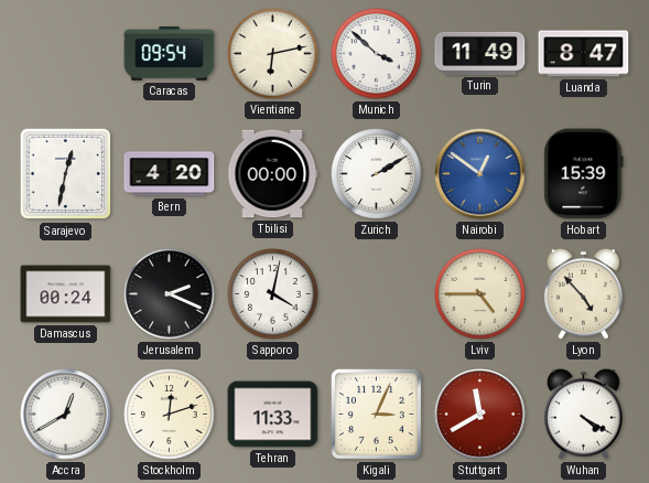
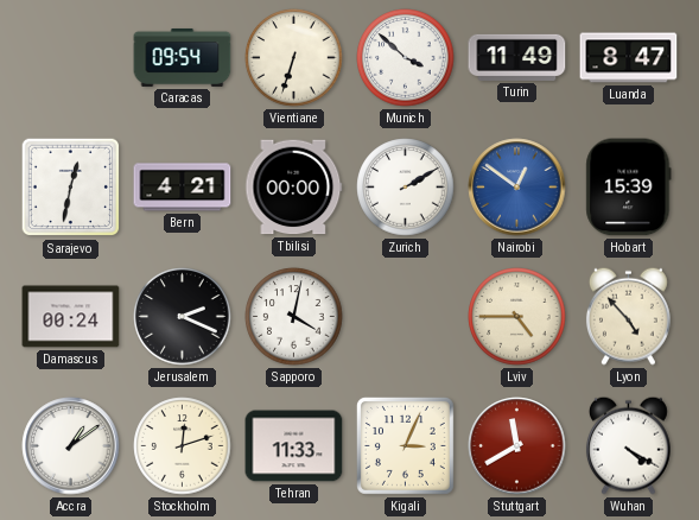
Vientiane: 6:13 -> 6:33
Bern: 4:20 -> 4:21
Accra: 12:40 -> 1:09
